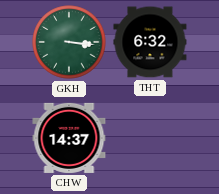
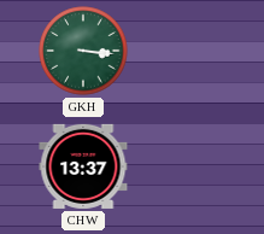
THT: 6:32 -> none
CHW: 14:37 -> 13:37
